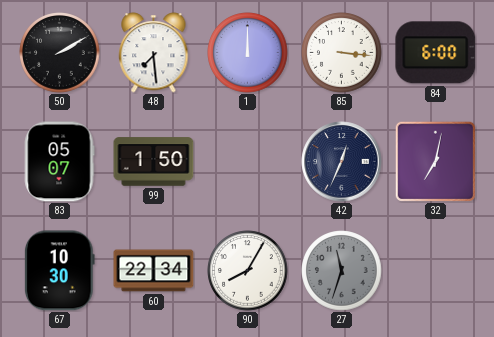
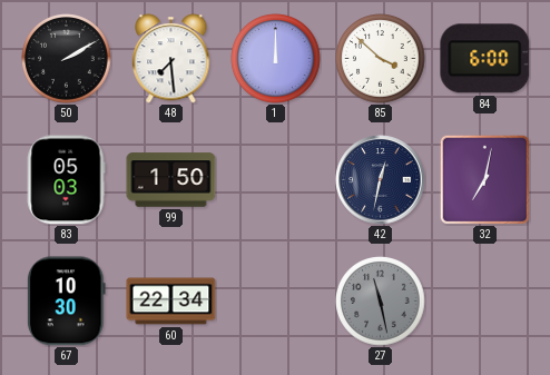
85: 3:16 -> 3:52
83: 05:07 -> 05:03
42: 12:34 -> 12:32
90: 8:05 -> none
27: 11:33 -> 11:28
